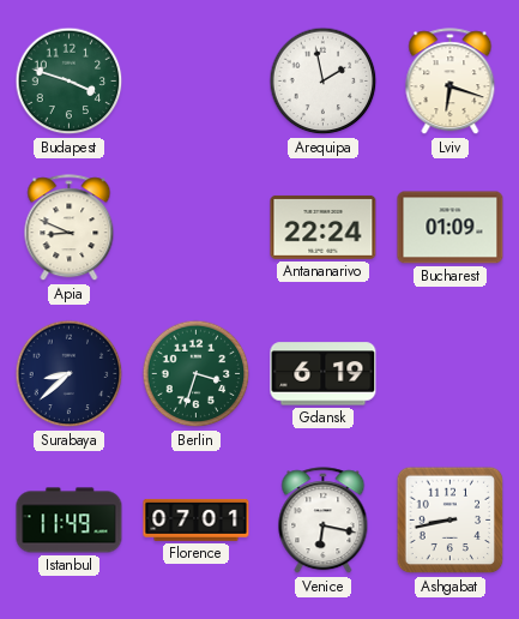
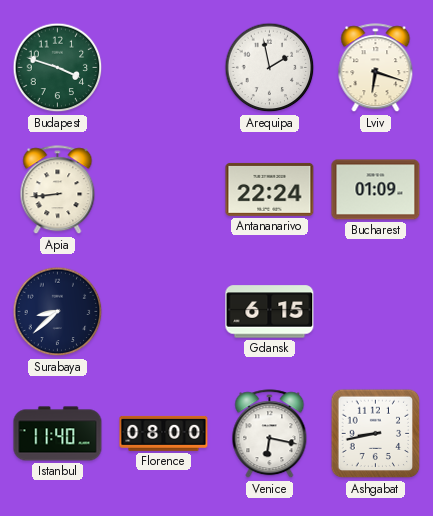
Apia: 8:49 -> 8:44
Berlin: 3:33 -> none
Gdansk: 6:19 -> 6:15
Istanbul: 11:49 -> 11:40
Florence: 07:01 -> 08:00
